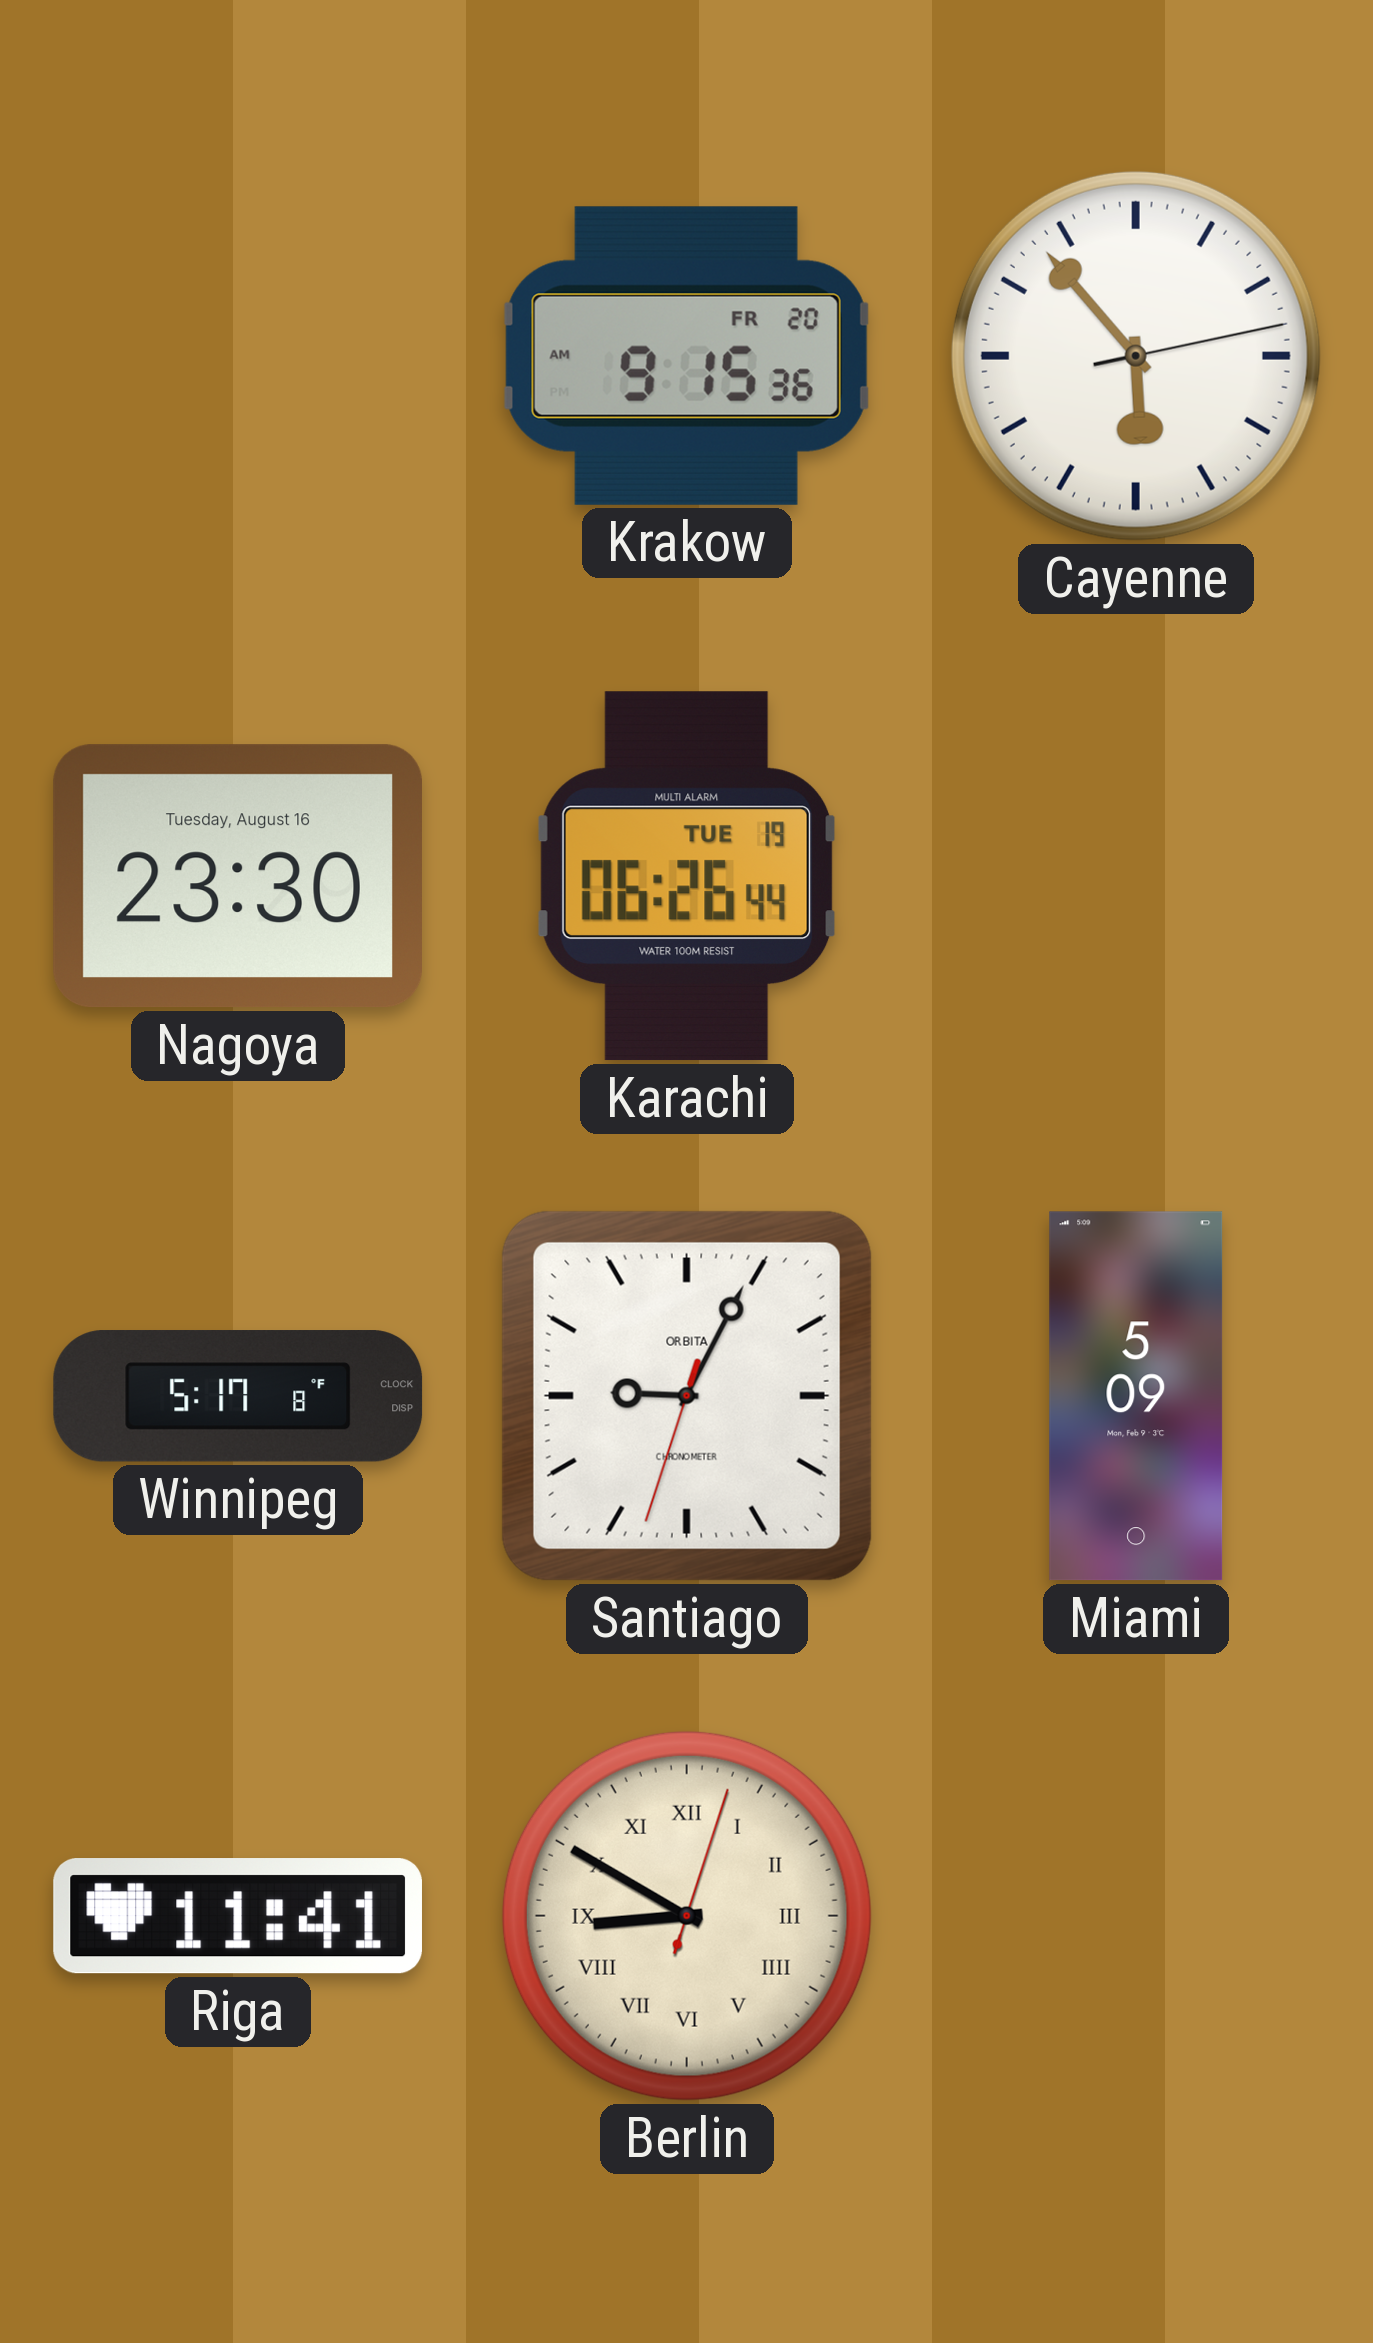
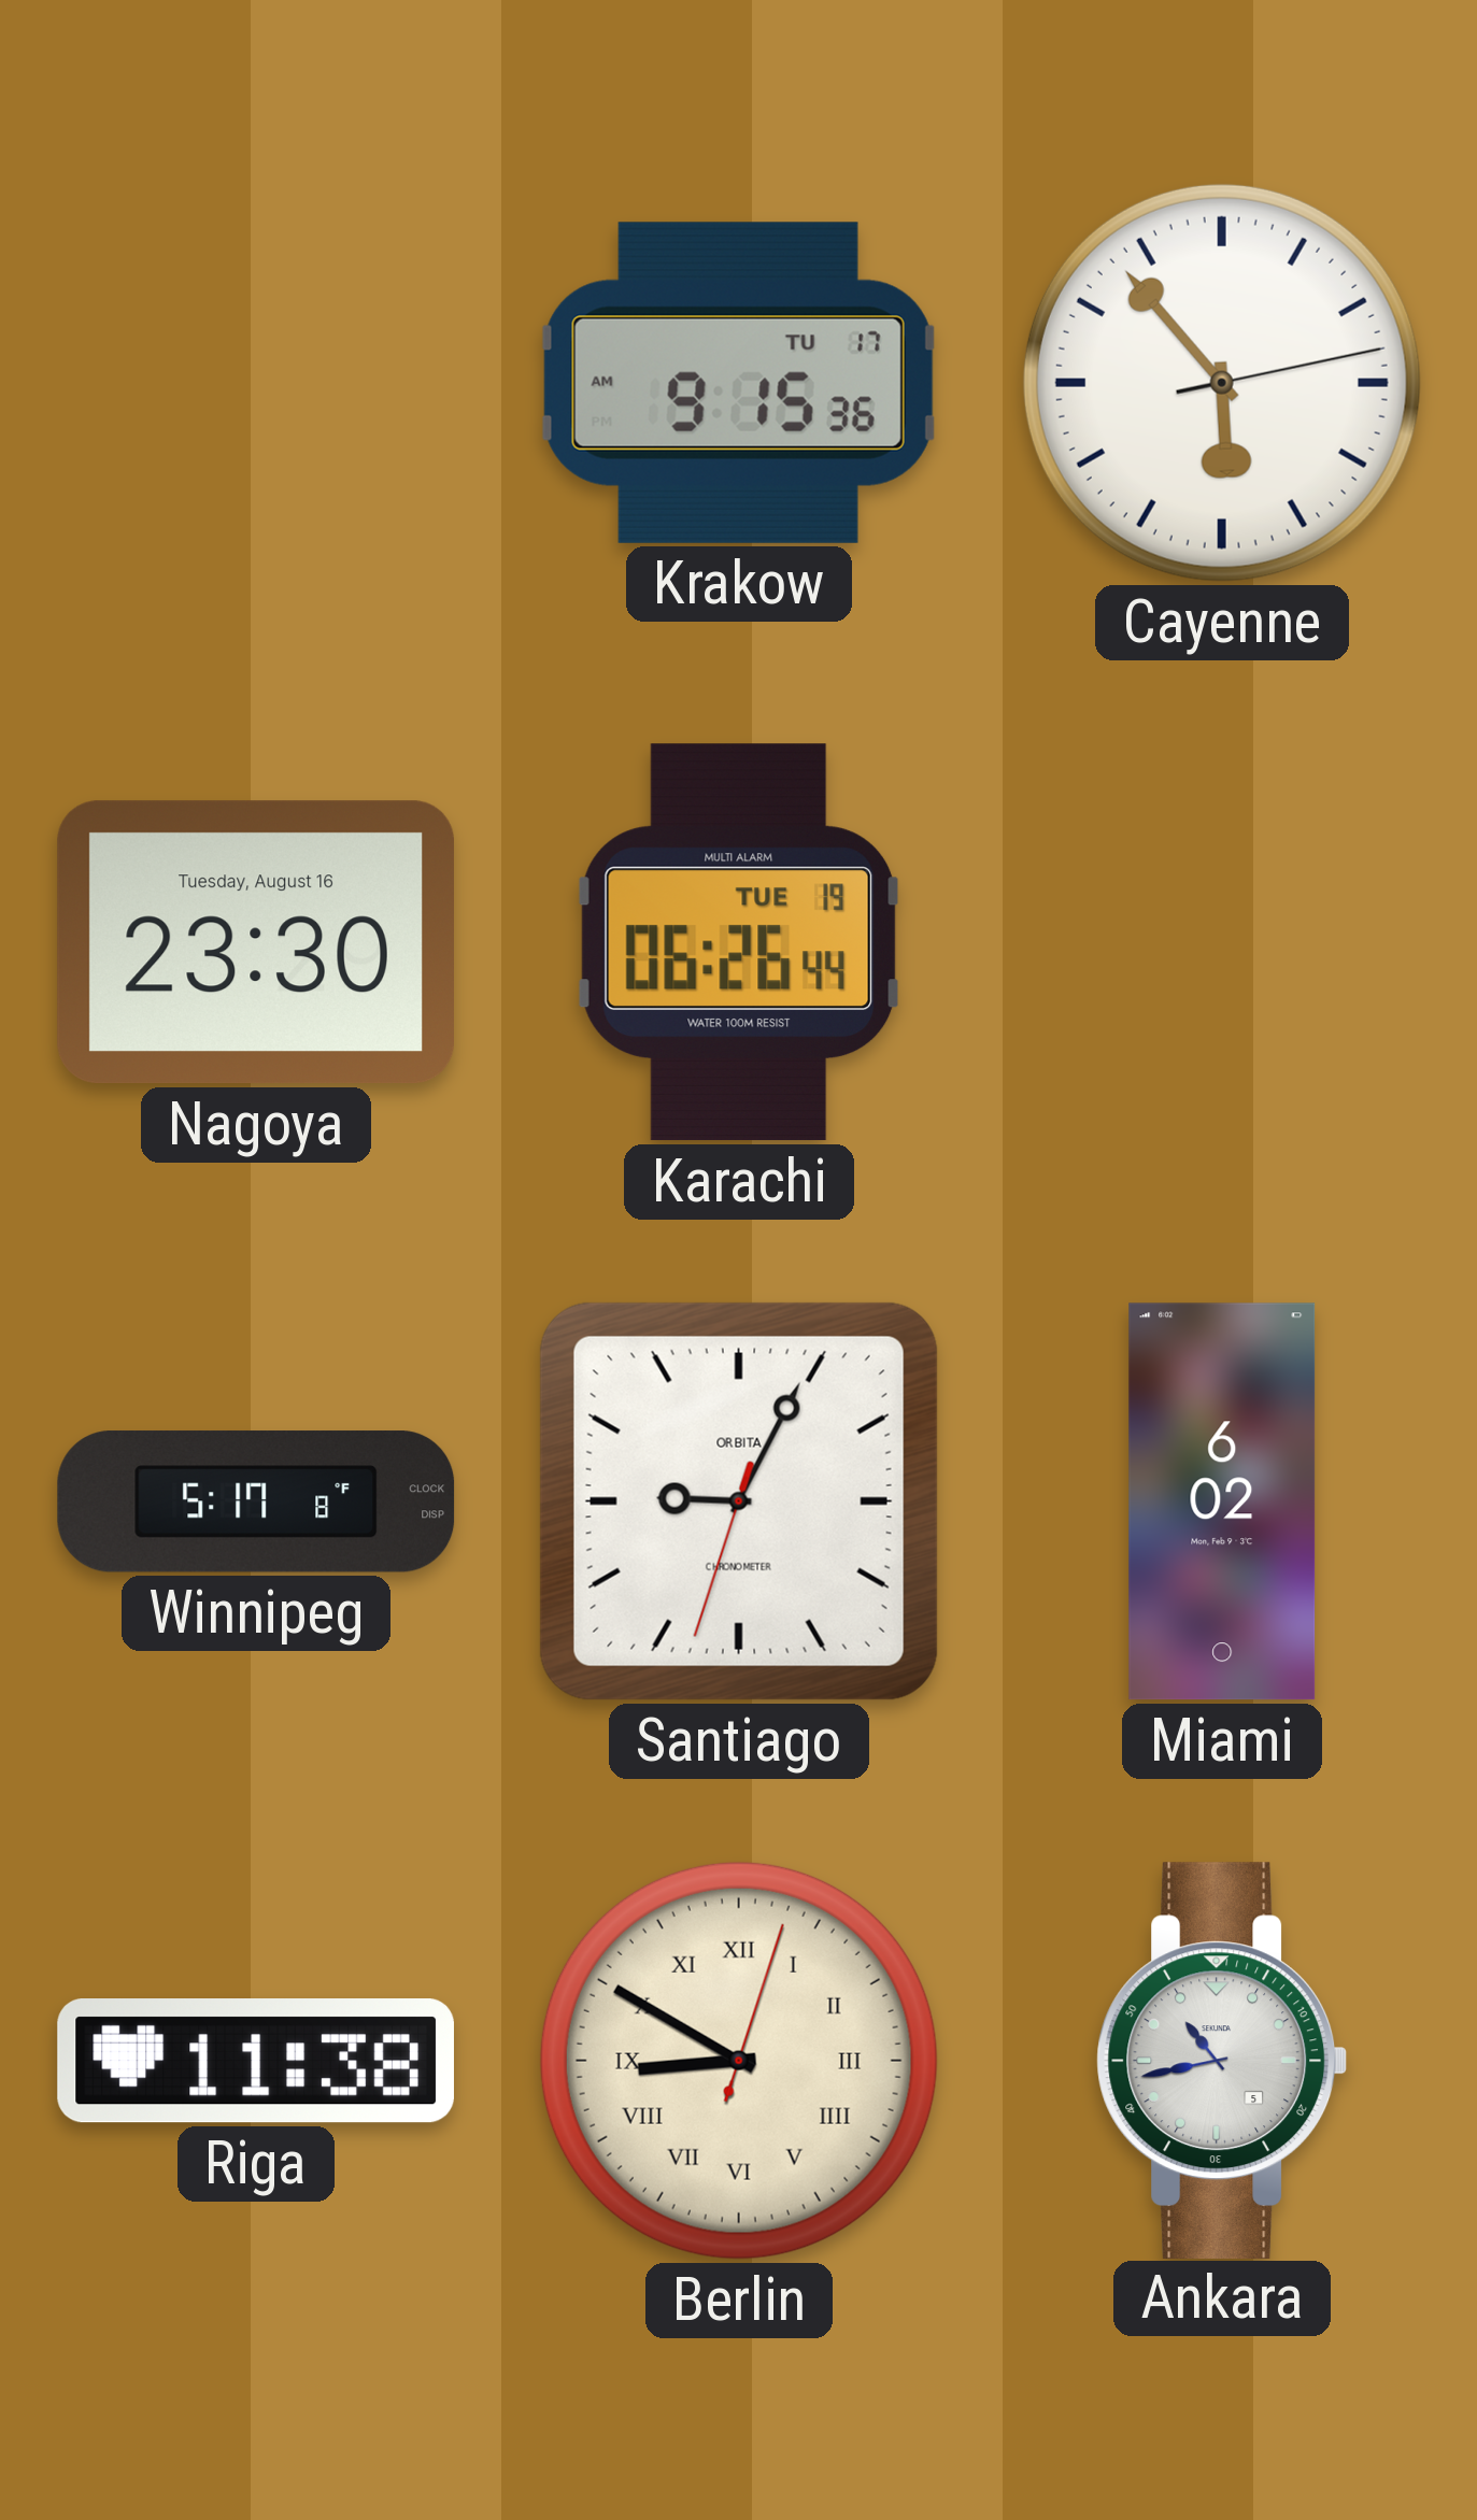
Krakow date: FR 20 -> TU 17
Miami: 5:09 -> 6:02
Riga: 11:41 -> 11:38
Ankara: none -> 10:43
